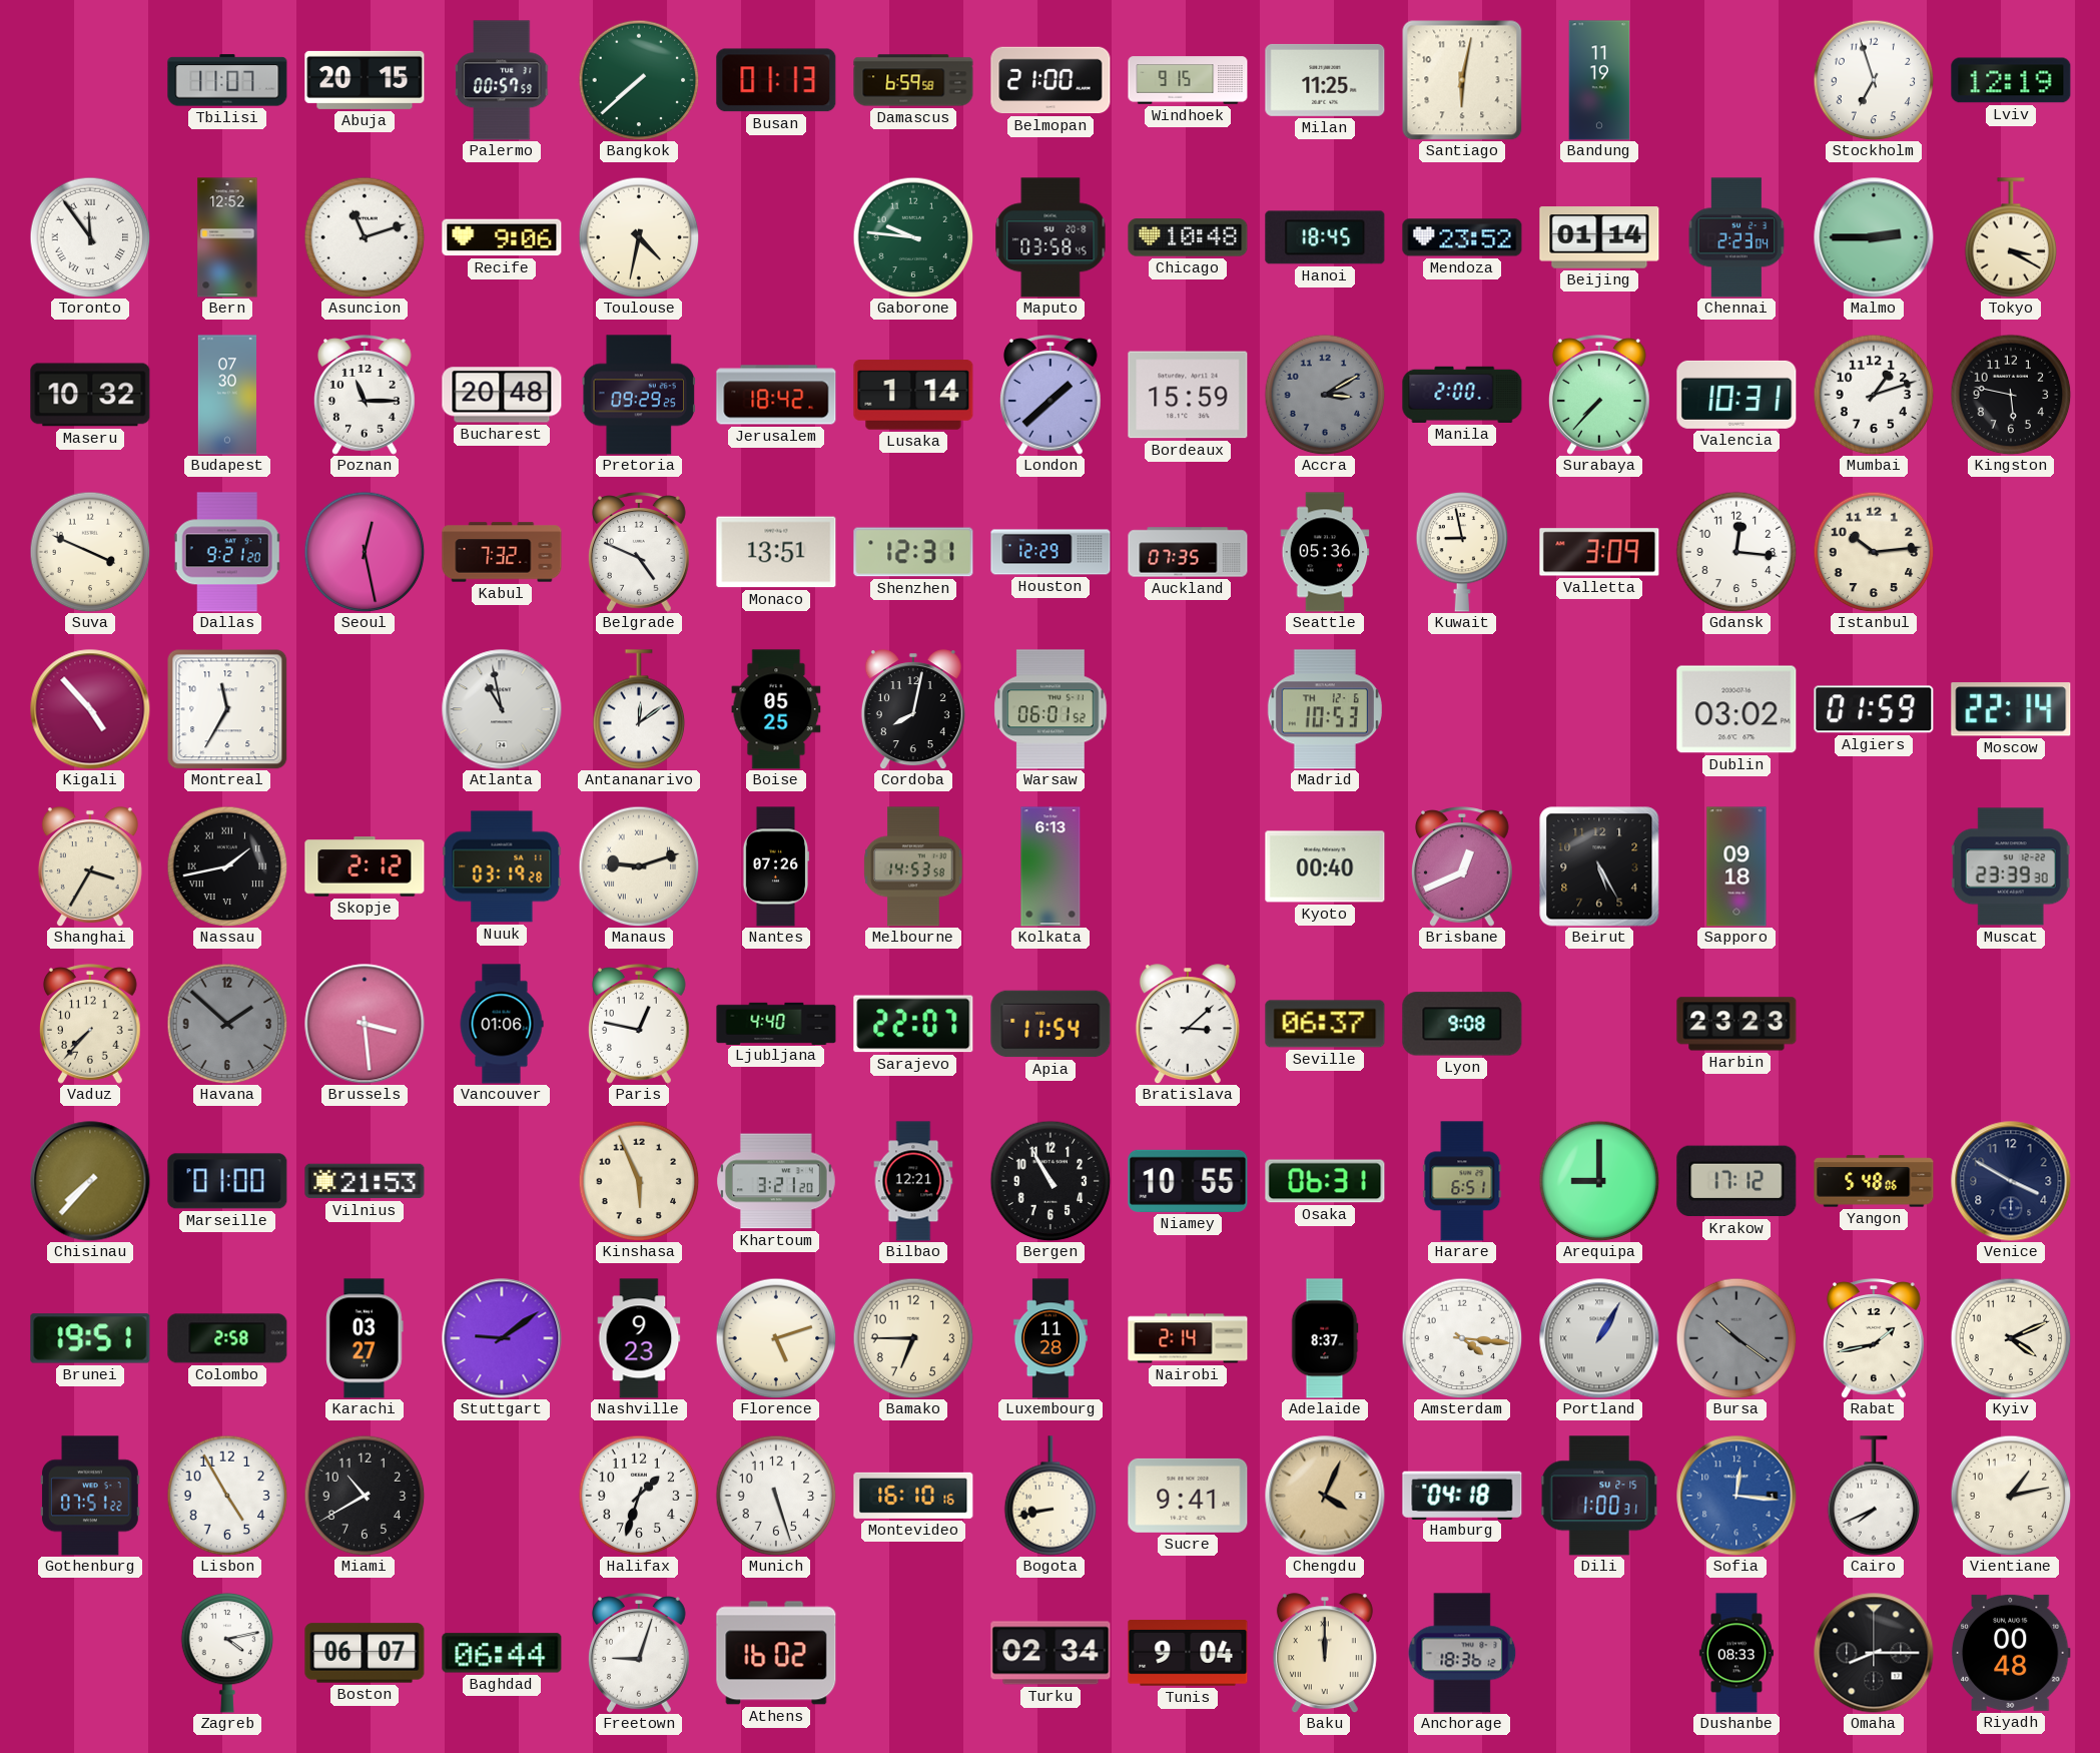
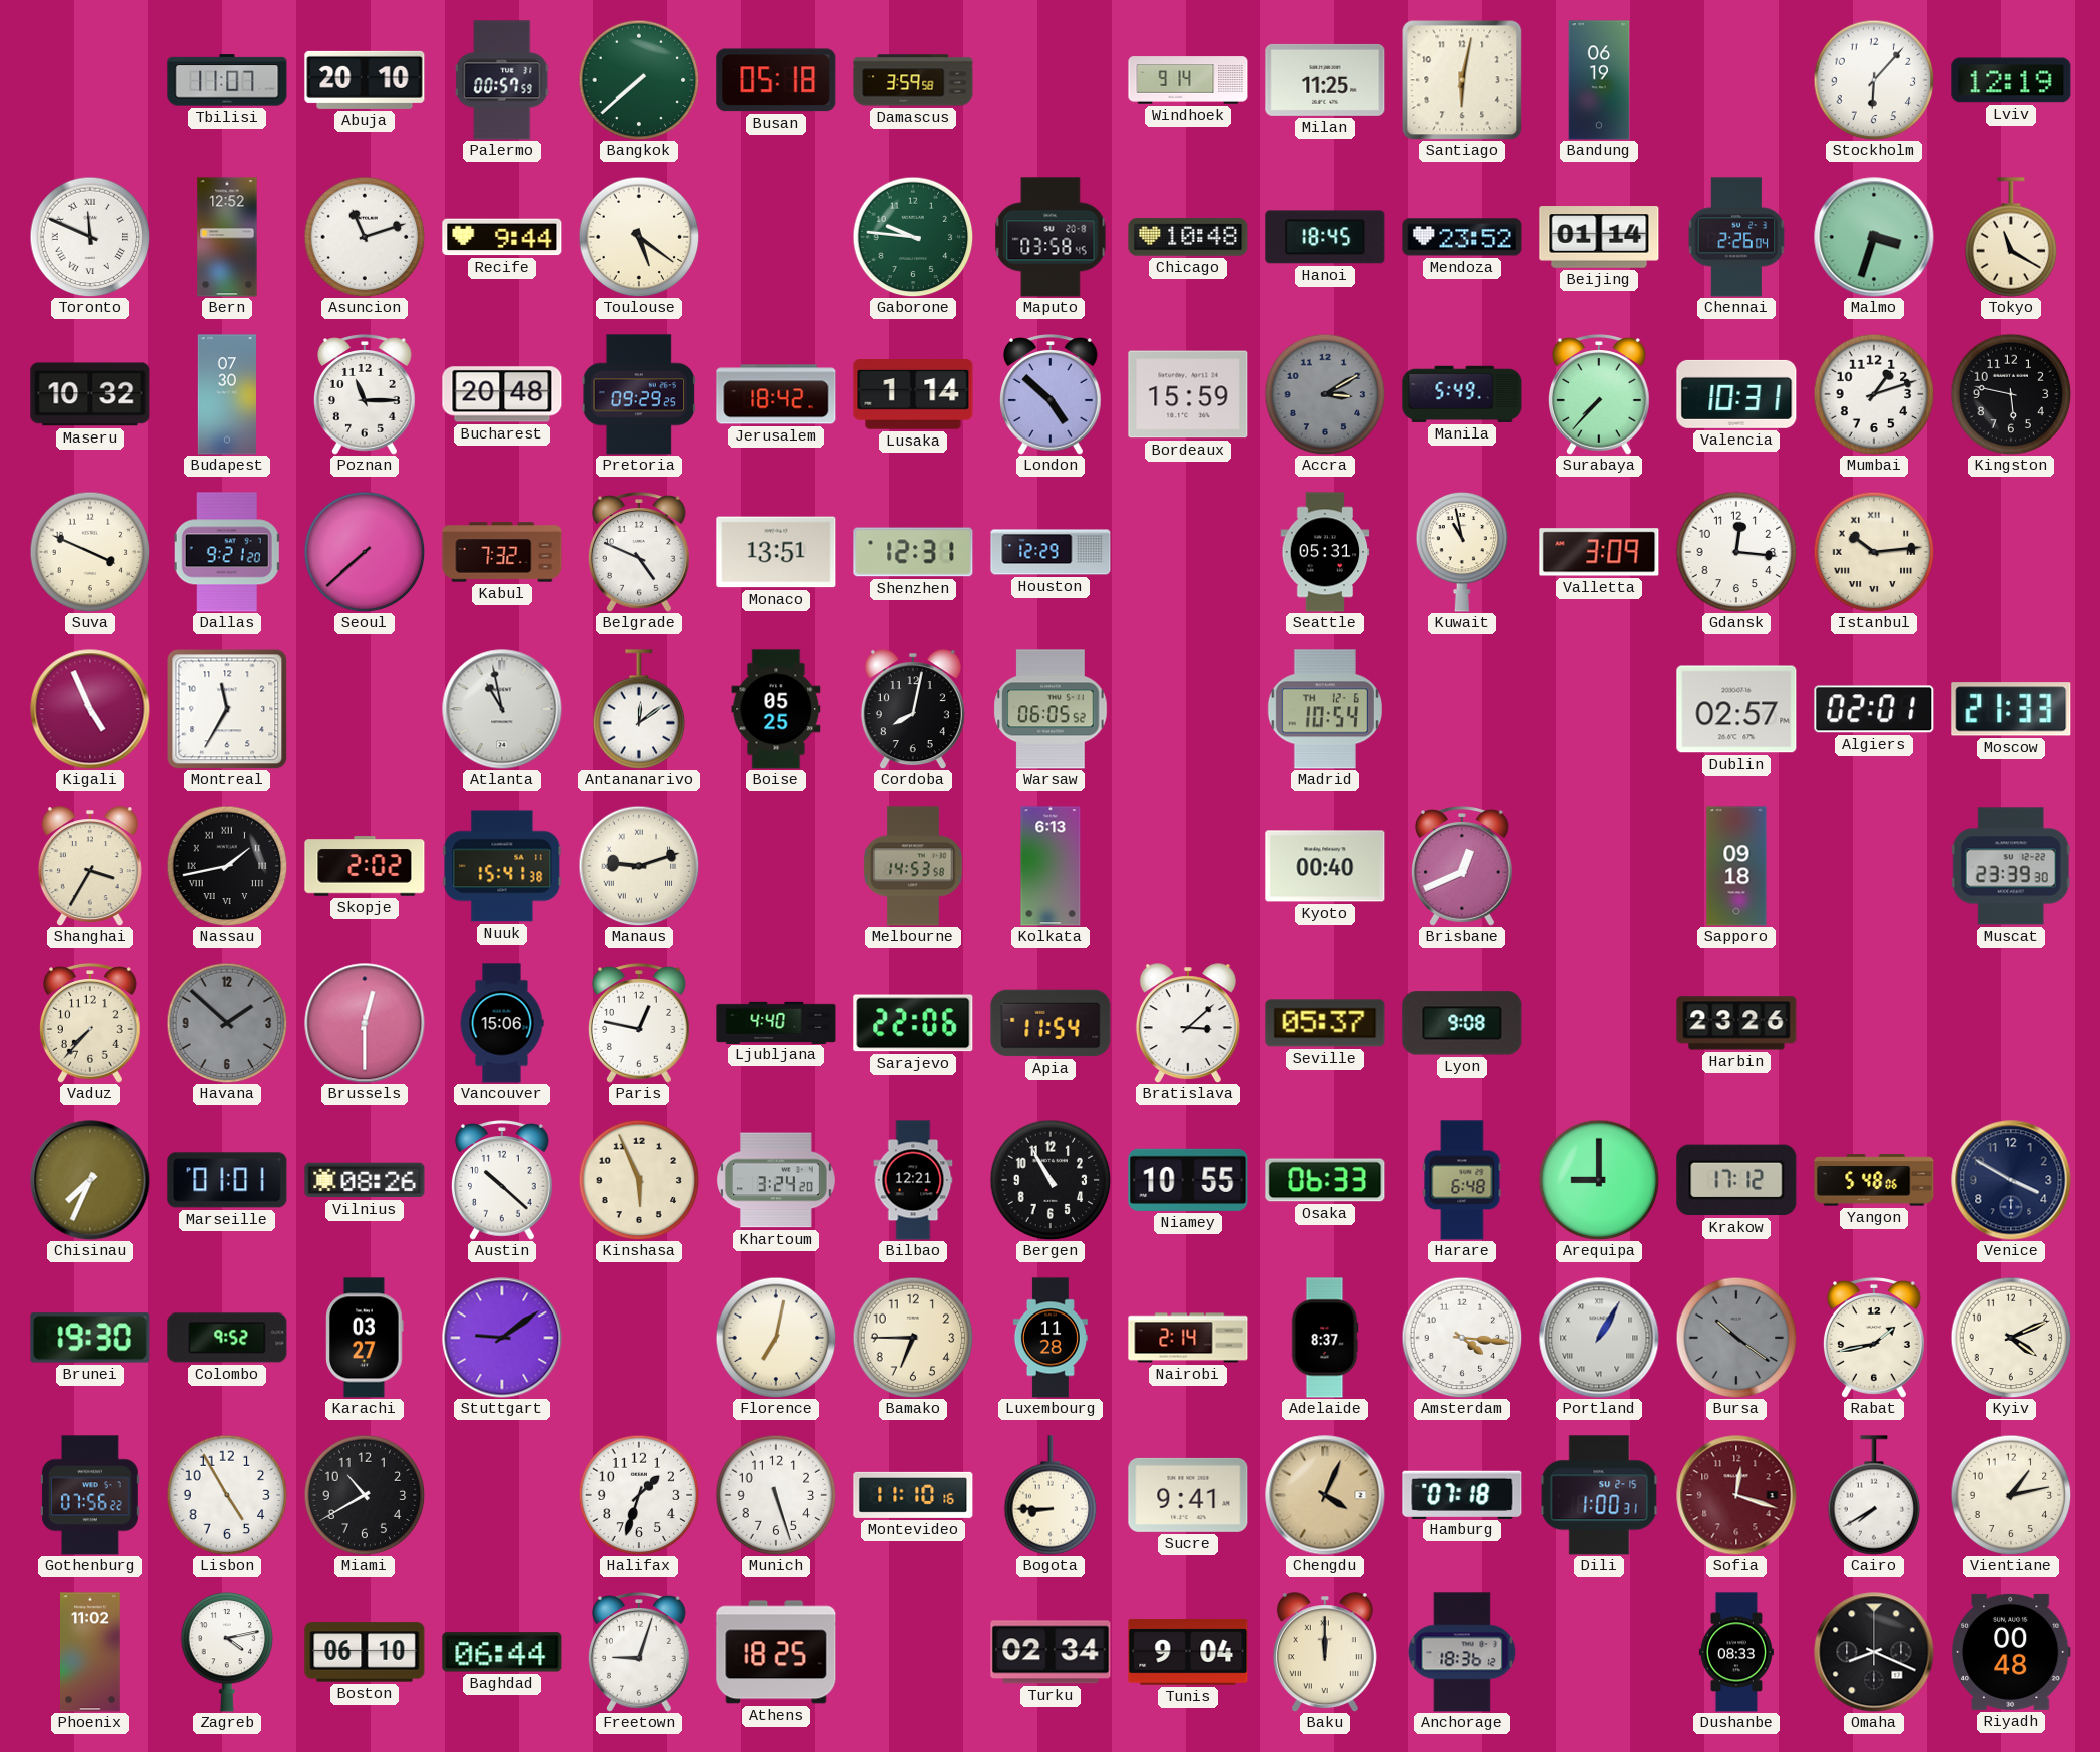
Abuja: 20:15 -> 20:10
Busan: 01:13 -> 05:18
Damascus: 6:59 -> 3:59
Belmopan: 21:00 -> none
Windhoek: 9:15 -> 9:14
Bandung: 11:19 -> 06:19
Stockholm: 6:57 -> 6:07
Toronto: 11:54 -> 11:49
Recife: 9:06 -> 9:44
Toulouse: 4:32 -> 5:21
Chennai: 2:23 -> 2:26
Malmo: 2:45 -> 3:33
Tokyo: 3:20 -> 11:20
London: 1:38 -> 4:52
Manila: 2:00 -> 5:49
Seoul: 12:28 -> 7:38
Auckland: 07:35 -> none
Seattle: 05:36 -> 05:31
Kuwait: 8:58 -> 10:58
Istanbul numerals: Arabic -> Roman
Kigali: 4:53 -> 4:56
Warsaw: 06:01 -> 06:05
Madrid: 10:53 -> 10:54
Dublin: 03:02 -> 02:57
Algiers: 01:59 -> 02:01
Moscow: 22:14 -> 21:33
Skopje: 2:12 -> 2:02
Nuuk: 03:19 -> 15:41
Nantes: 07:26 -> none
Beirut: 5:25 -> none
Brussels: 3:29 -> 12:30
Vancouver: 01:06 -> 15:06
Sarajevo: 22:07 -> 22:06
Seville: 06:37 -> 05:37
Harbin: 23:23 -> 23:26
Chisinau: 7:37 -> 7:34
Marseille: 01:00 -> 01:01
Vilnius: 21:53 -> 08:26
Austin: none -> 10:22
Khartoum: 3:21 -> 3:24
Osaka: 06:31 -> 06:33
Harare: 6:51 -> 6:48
Brunei: 19:51 -> 19:30
Colombo: 2:58 -> 9:52
Nashville: 9:23 -> none
Florence: 5:12 -> 7:02
Gothenburg: 07:51 -> 07:56
Montevideo: 16:10 -> 11:10
Bogota: 8:43 -> 8:45
Hamburg: 04:18 -> 07:18
Sofia: 12:16 -> 12:18
Sofia dial: blue -> burgundy
Cairo: 7:41 -> 7:40
Phoenix: none -> 11:02
Boston: 06:07 -> 06:10
Athens: 16:02 -> 18:25
Omaha: 8:15 -> 8:19
